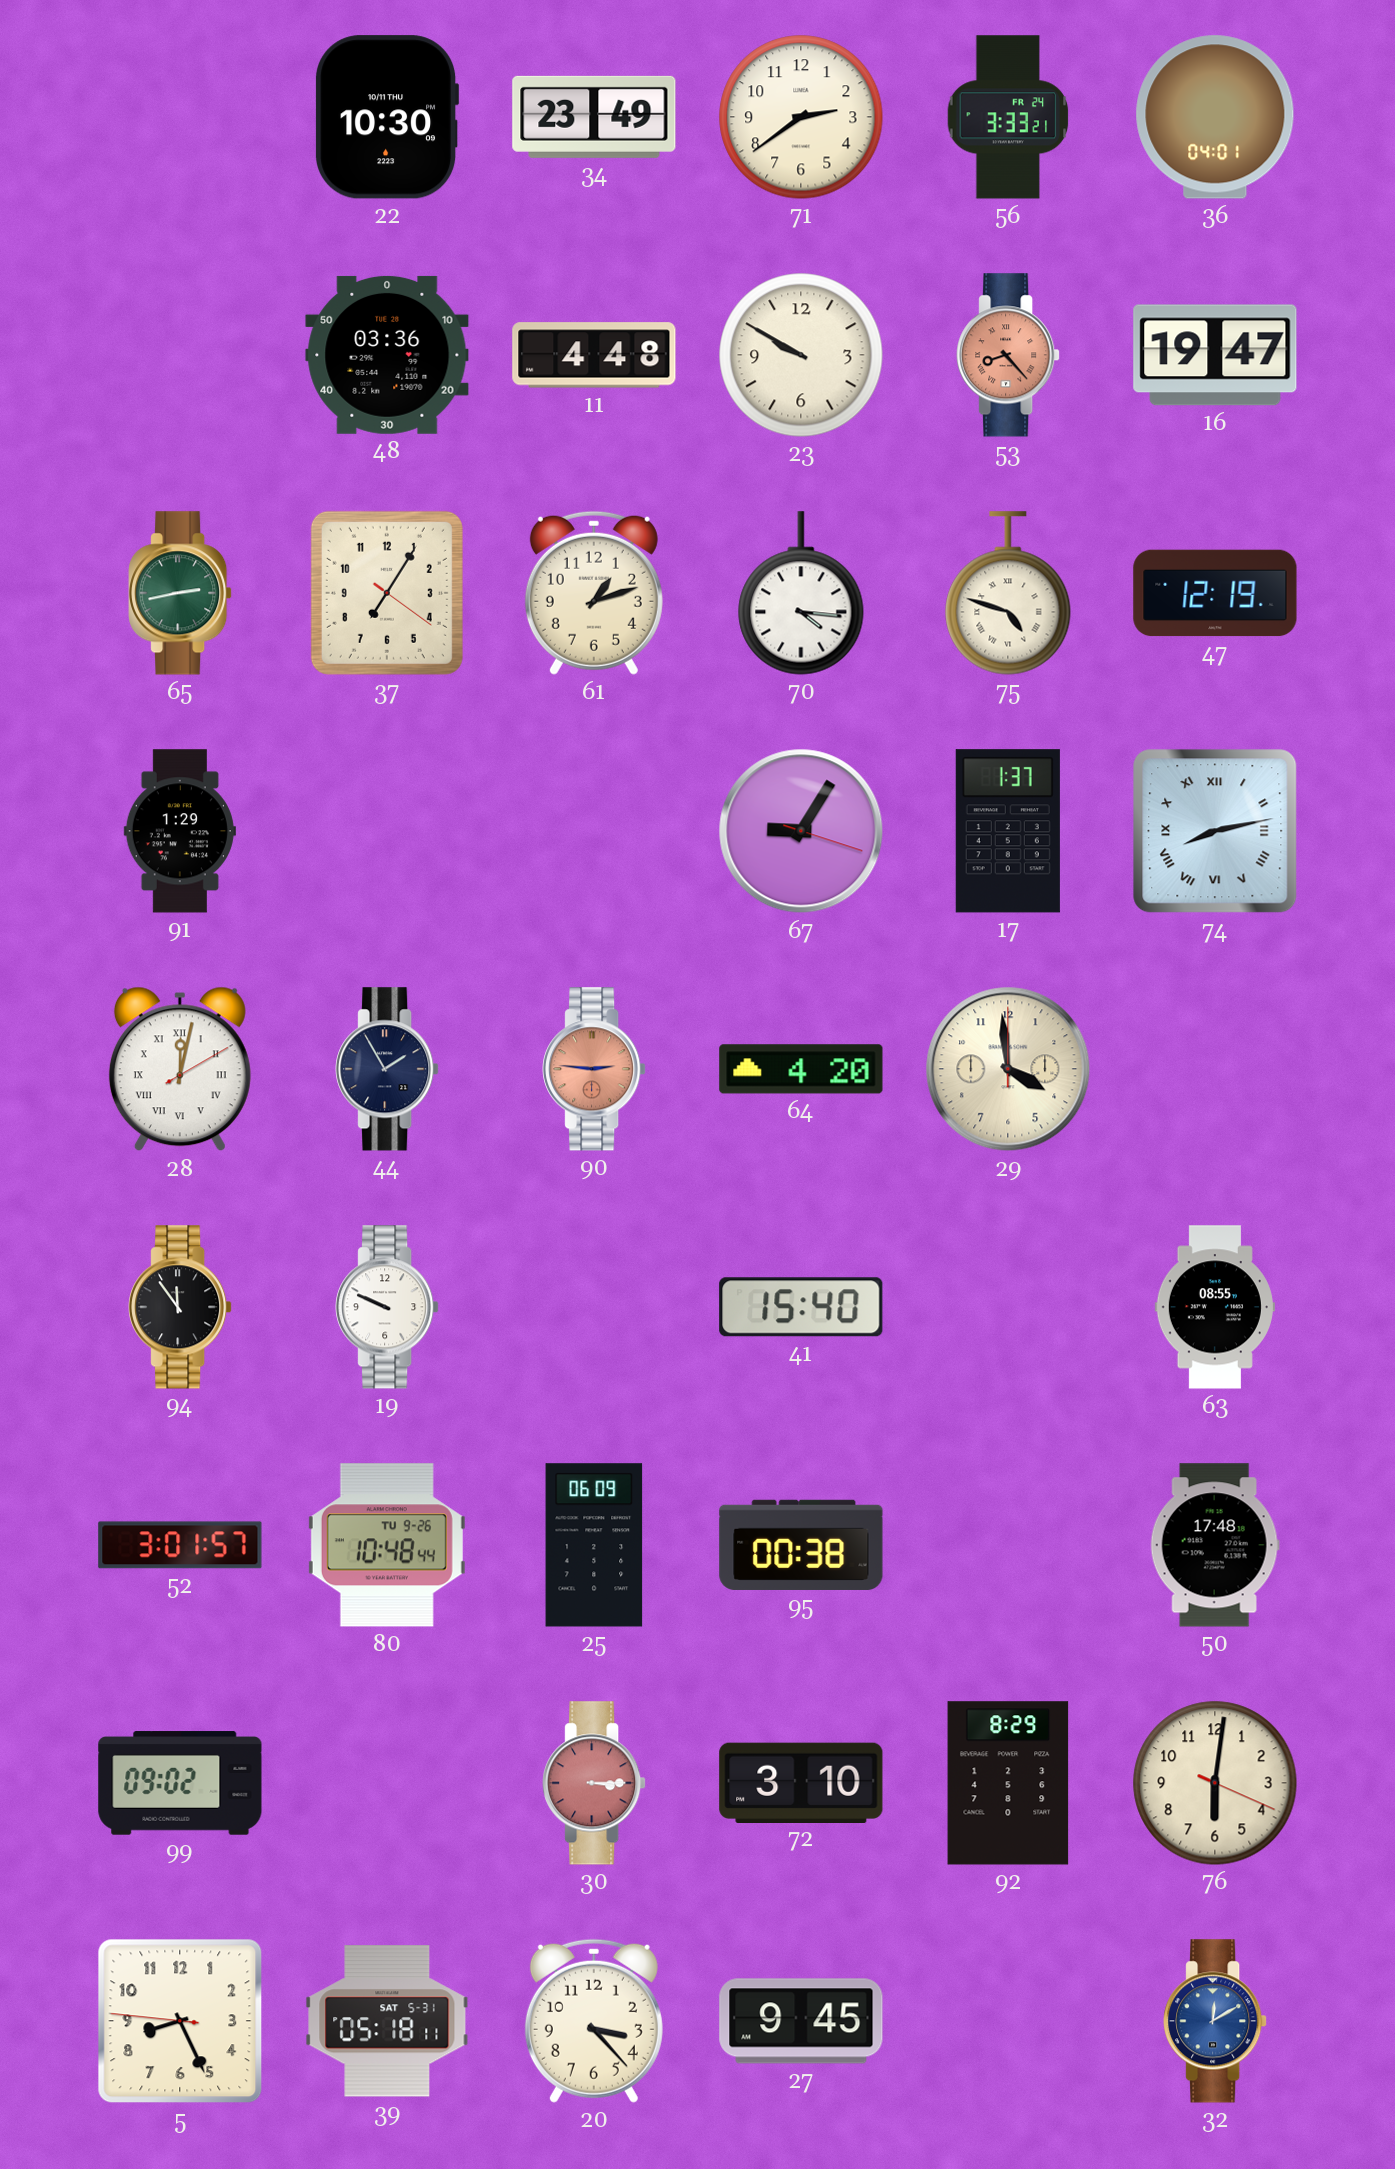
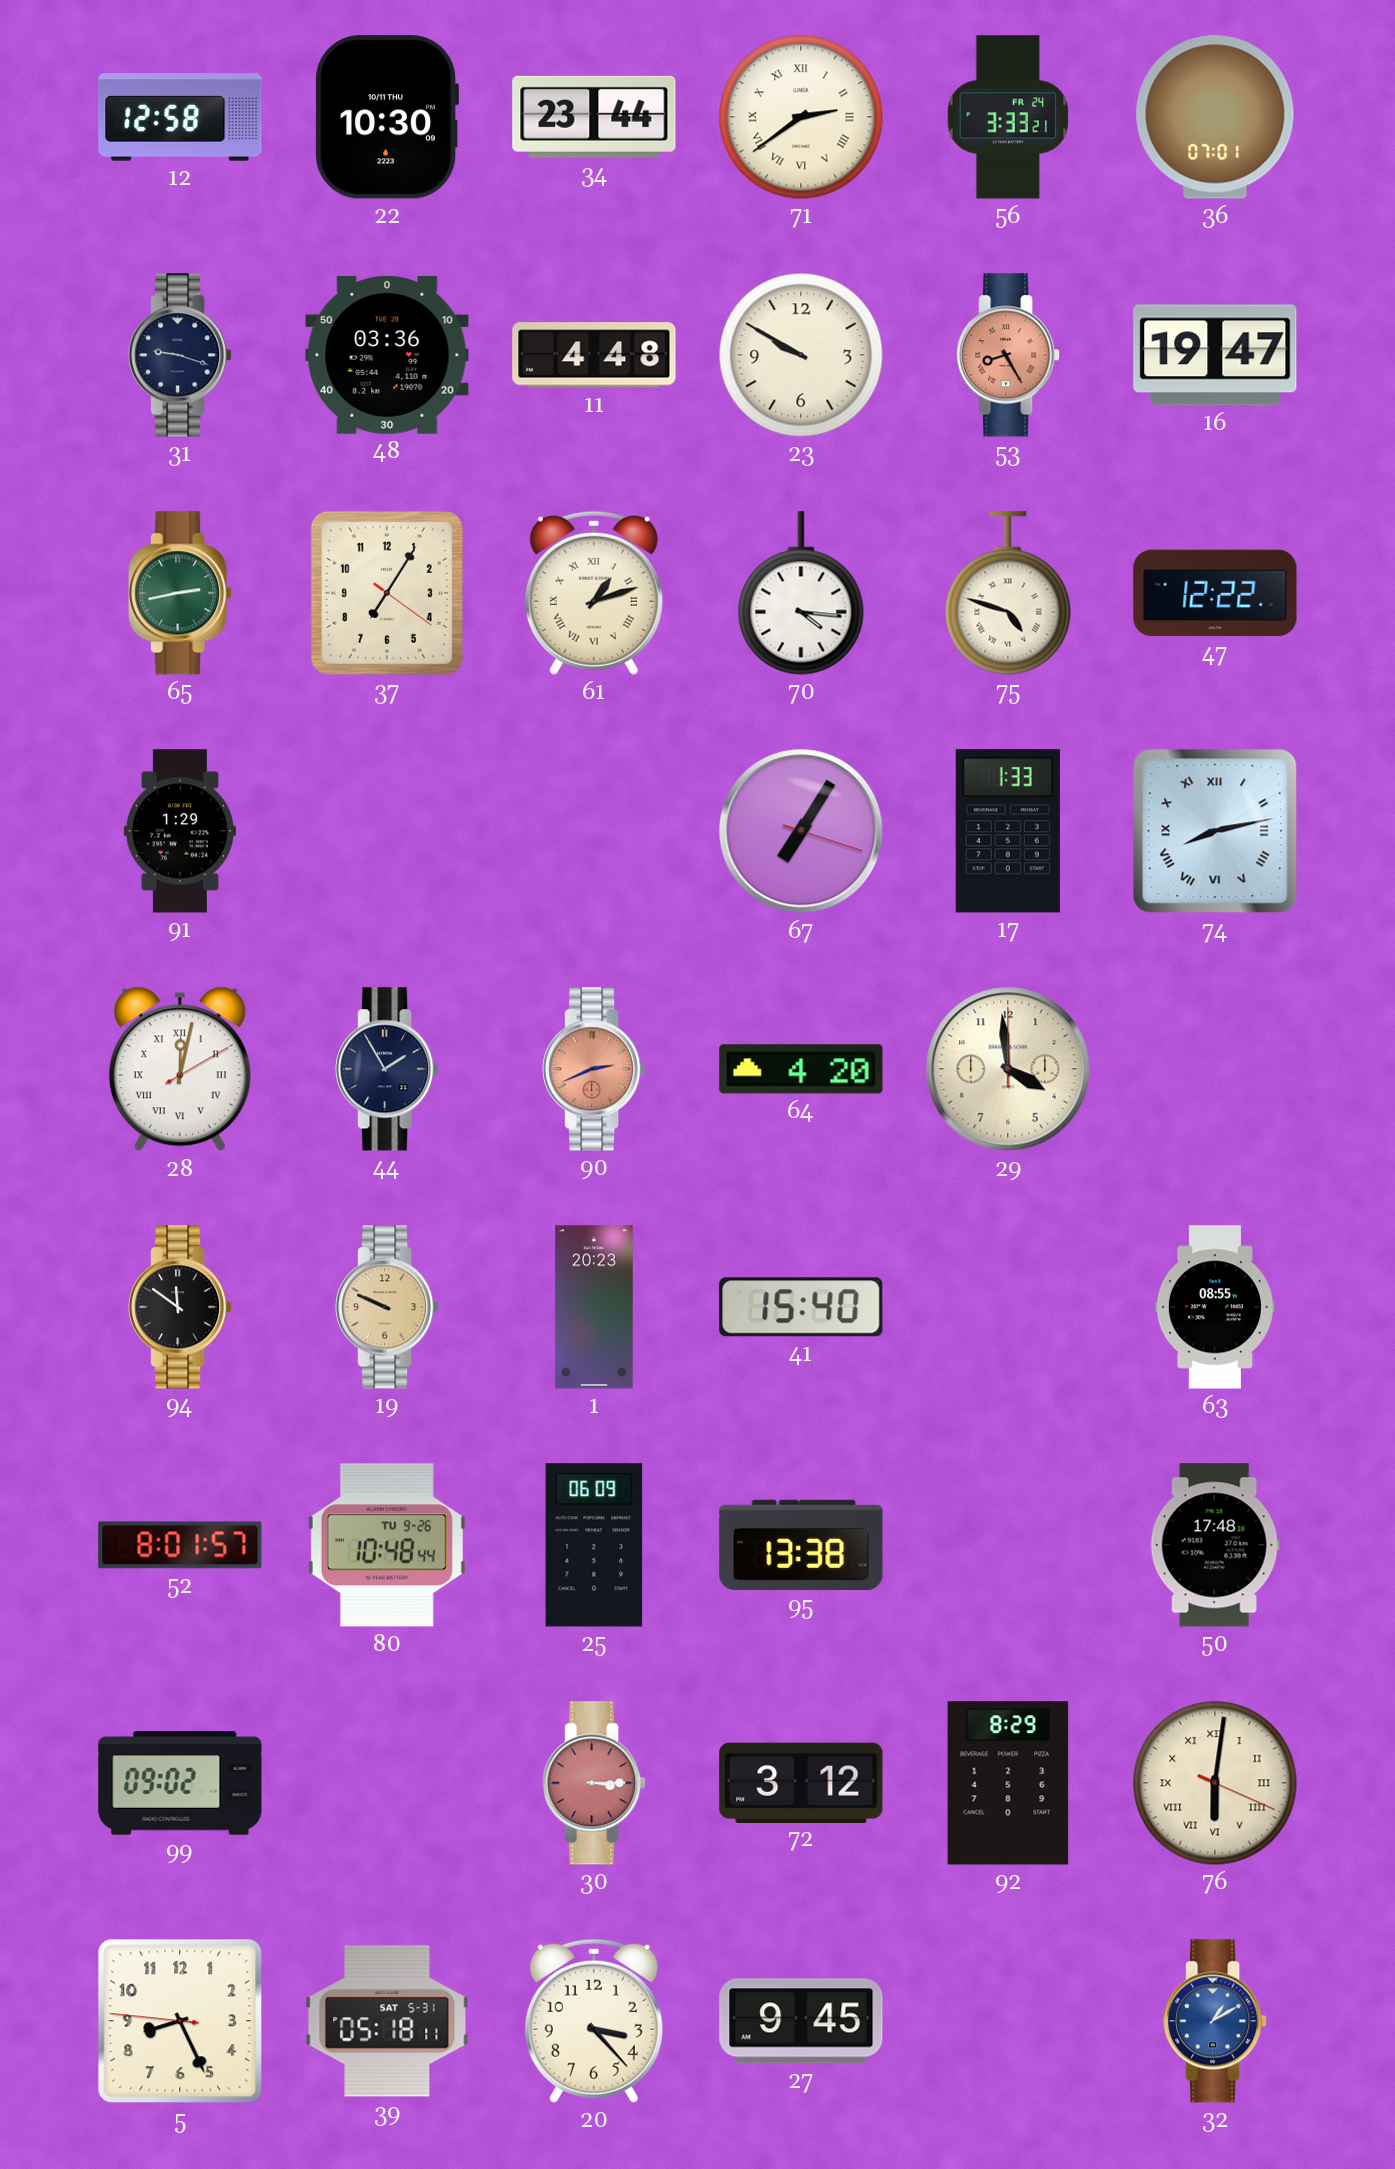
12: none -> 12:58
34: 23:49 -> 23:44
71 numerals: Arabic -> Roman
36: 04:01 -> 07:01
31: none -> 9:18
53: 8:23 -> 8:25
61 numerals: Arabic -> Roman
47: 12:19 -> 12:22
67: 9:05 -> 7:05
17: 1:37 -> 1:33
90: 2:46 -> 2:41
94: 11:54 -> 11:51
19 dial: white -> champagne
1: none -> 20:23
52: 3:01 -> 8:01
95: 00:38 -> 13:38
72: 3:10 -> 3:12
76 numerals: Arabic -> Roman
32: 12:10 -> 1:10
